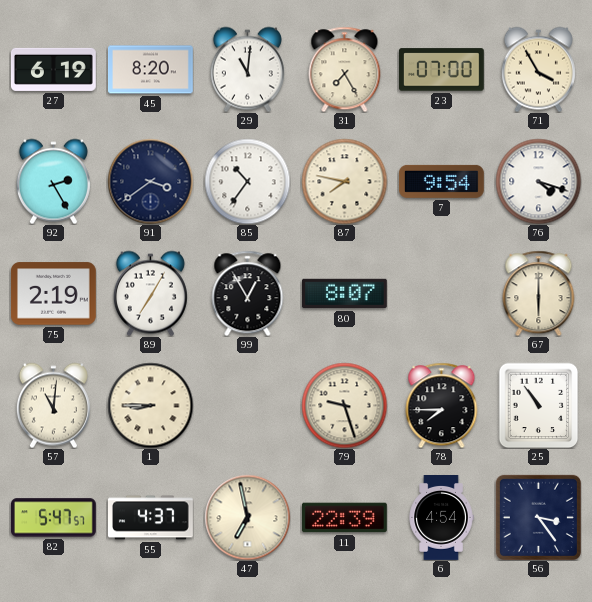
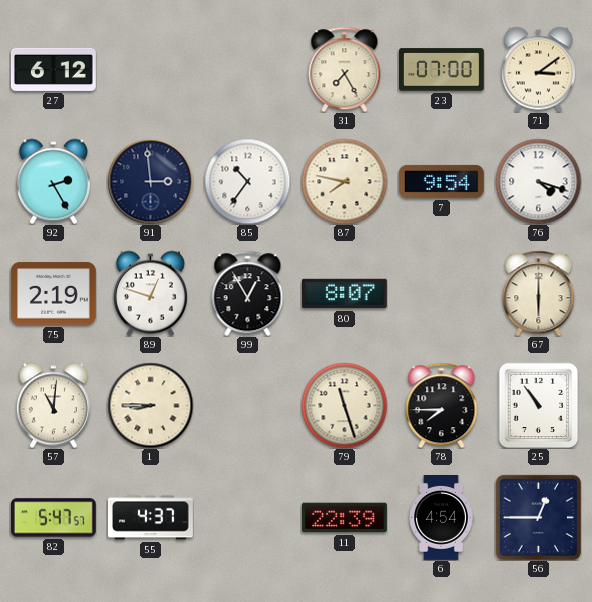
27: 6:19 -> 6:12
45: 8:20 -> none
29: 11:01 -> none
71: 3:55 -> 3:09
91: 3:39 -> 2:59
89: 7:05 -> 12:48
79: 9:27 -> 11:27
47: 6:58 -> none
56: 3:24 -> 12:45
